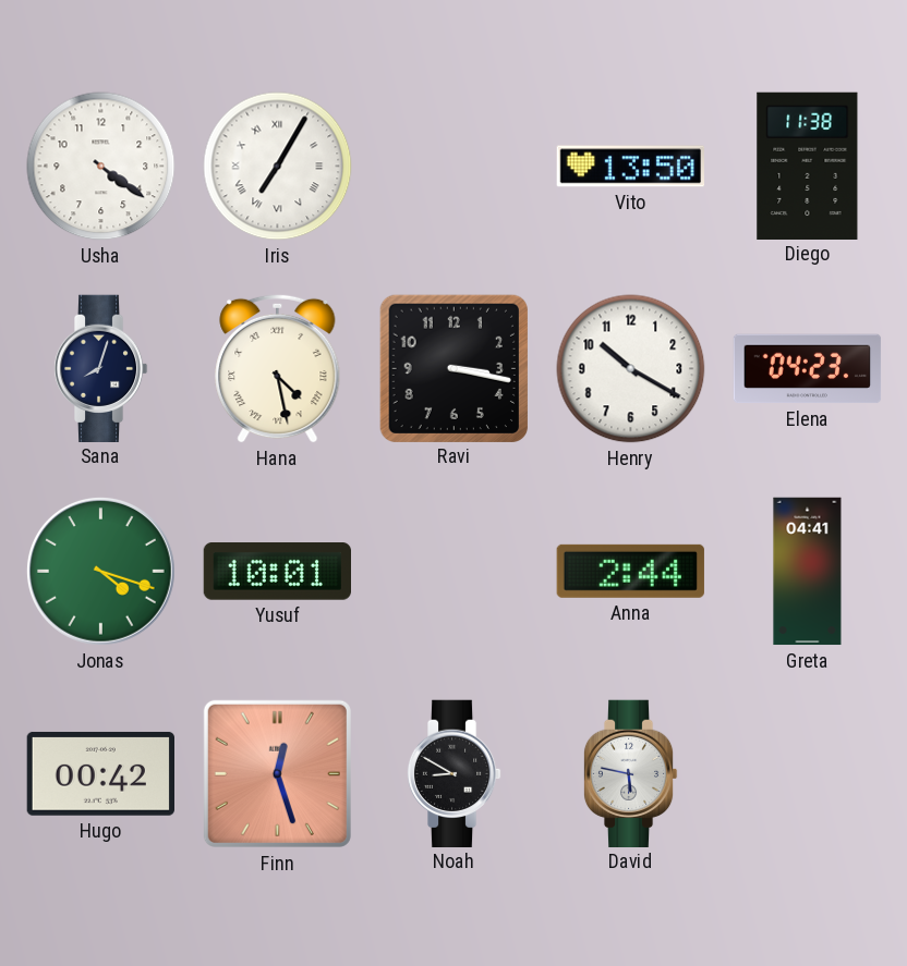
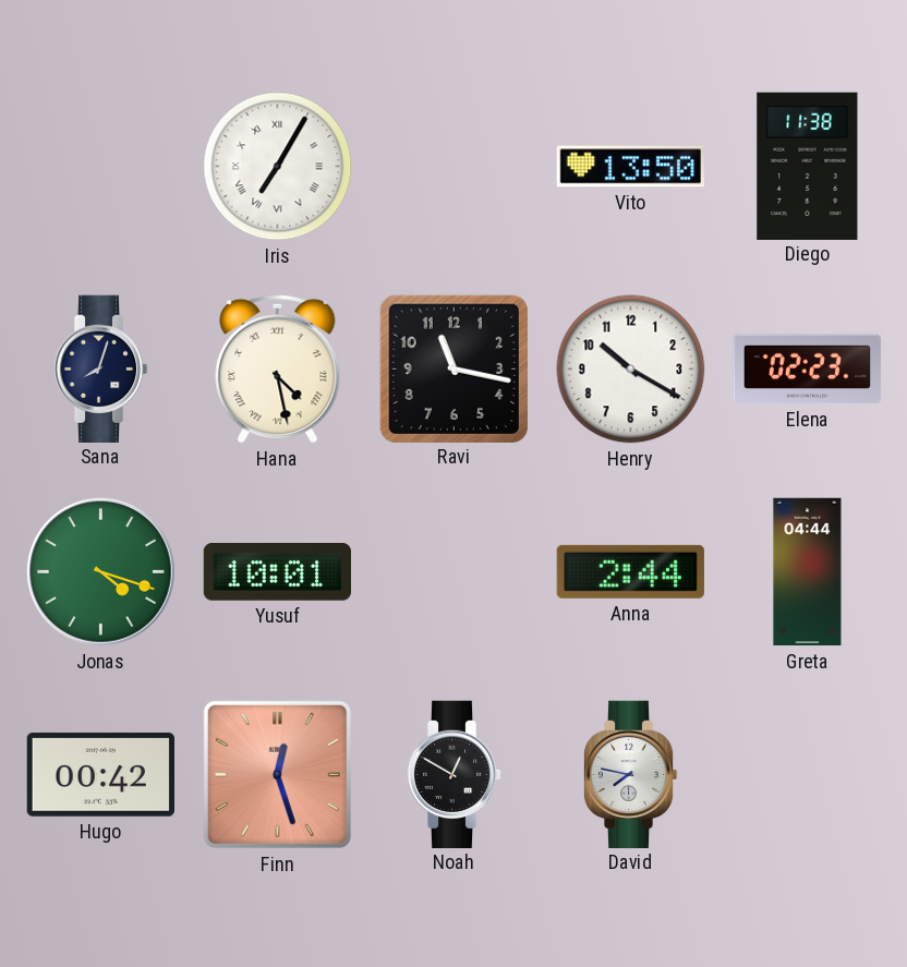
Usha: 4:21 -> none
Ravi: 3:17 -> 11:17
Elena: 04:23 -> 02:23
Greta: 04:41 -> 04:44
Noah: 8:50 -> 12:50
David: 5:47 -> 7:47
